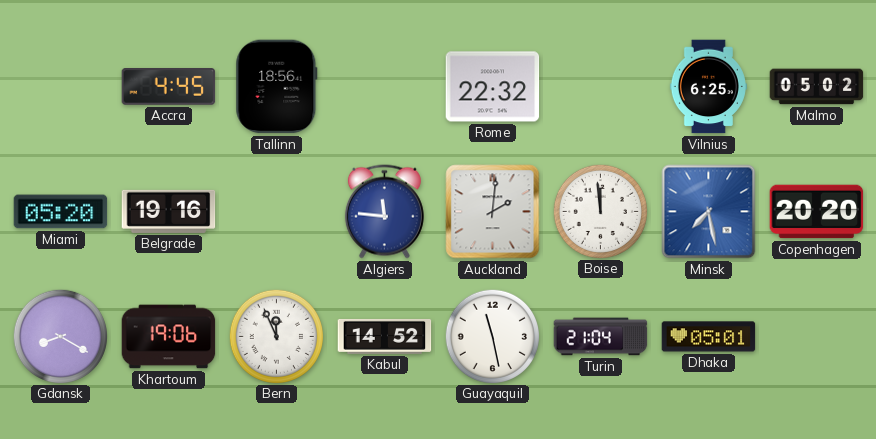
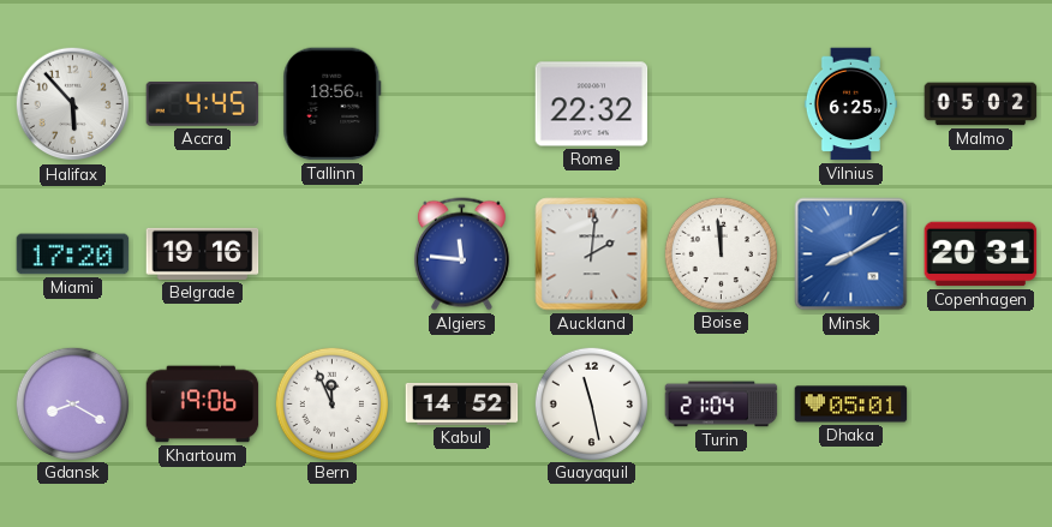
Halifax: none -> 5:53
Miami: 05:20 -> 17:20
Minsk: 7:28 -> 8:10
Copenhagen: 20:20 -> 20:31
